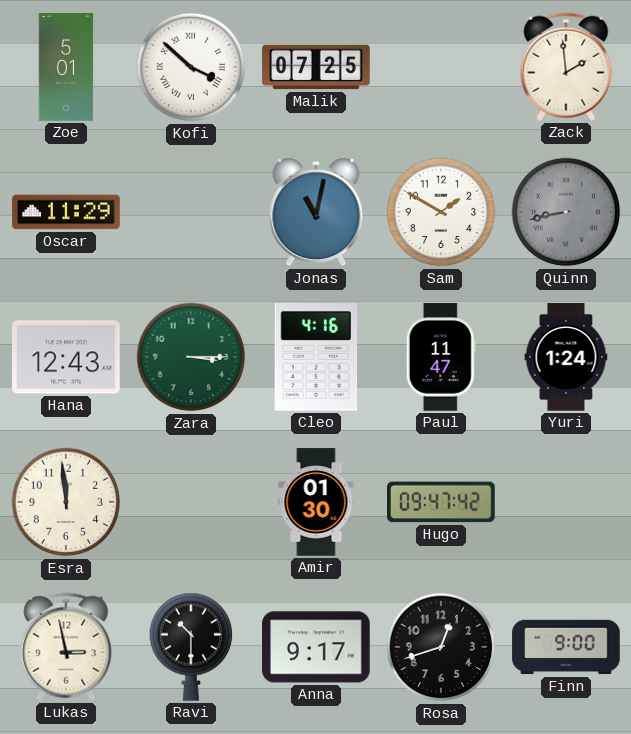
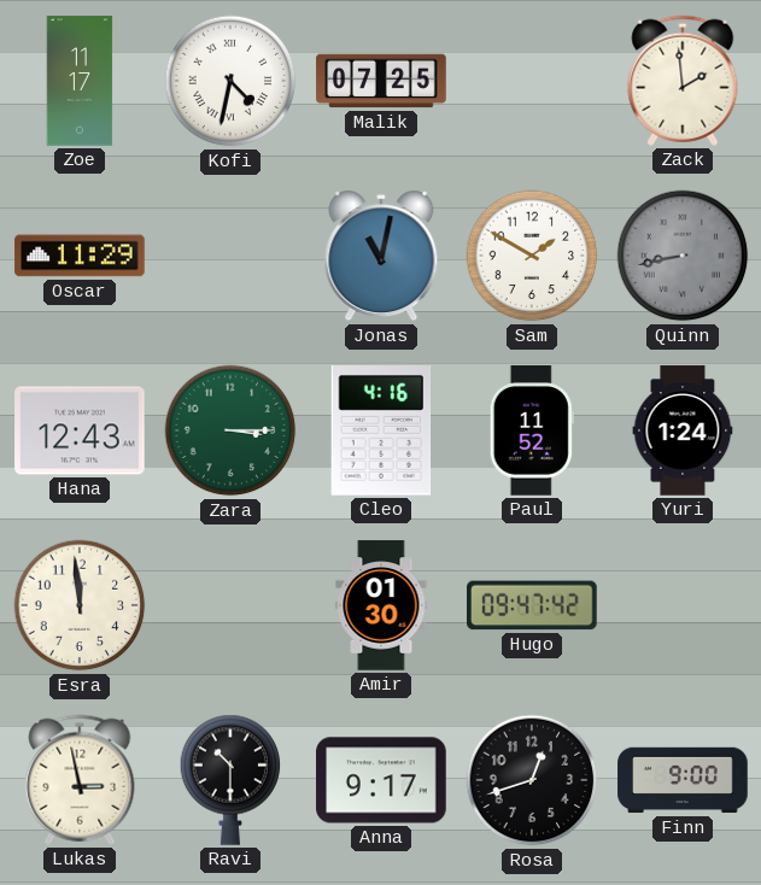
Zoe: 5:01 -> 11:17
Kofi: 3:52 -> 4:32
Paul: 11:47 -> 11:52
